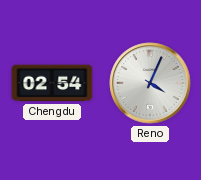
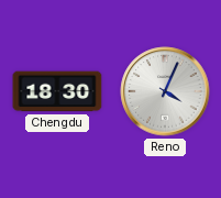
Chengdu: 02:54 -> 18:30
